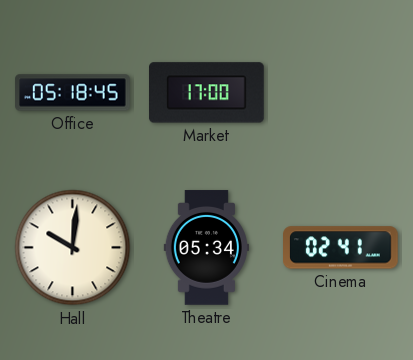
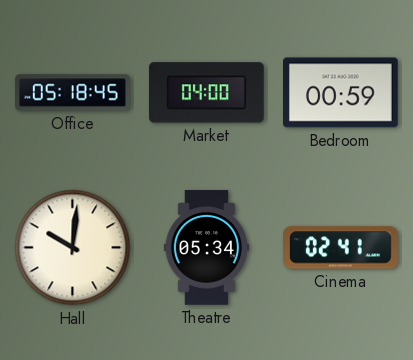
Market: 17:00 -> 04:00
Bedroom: none -> 00:59
